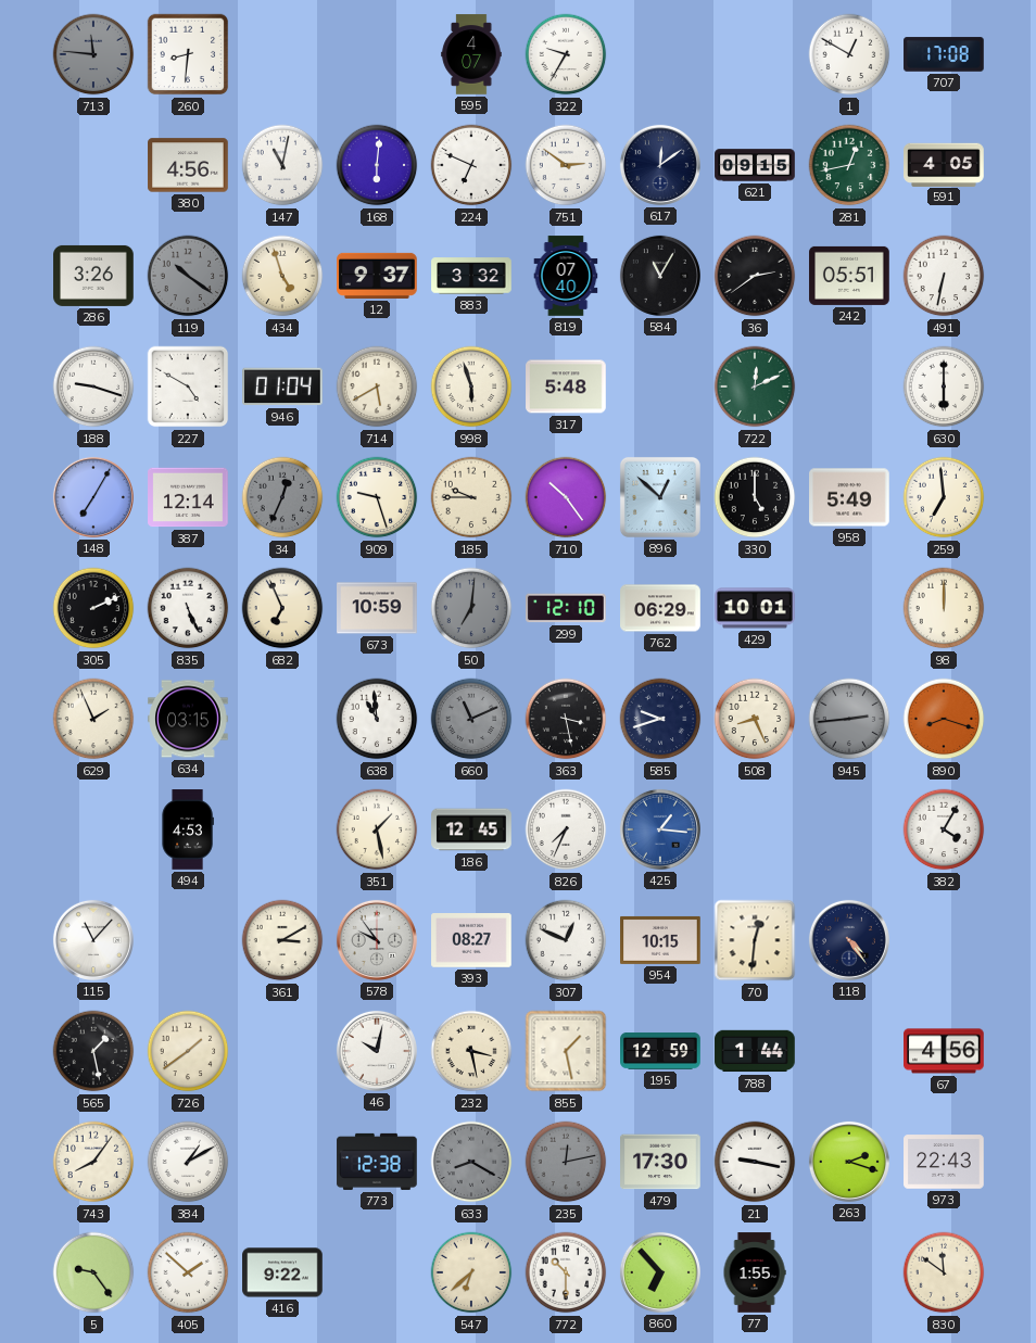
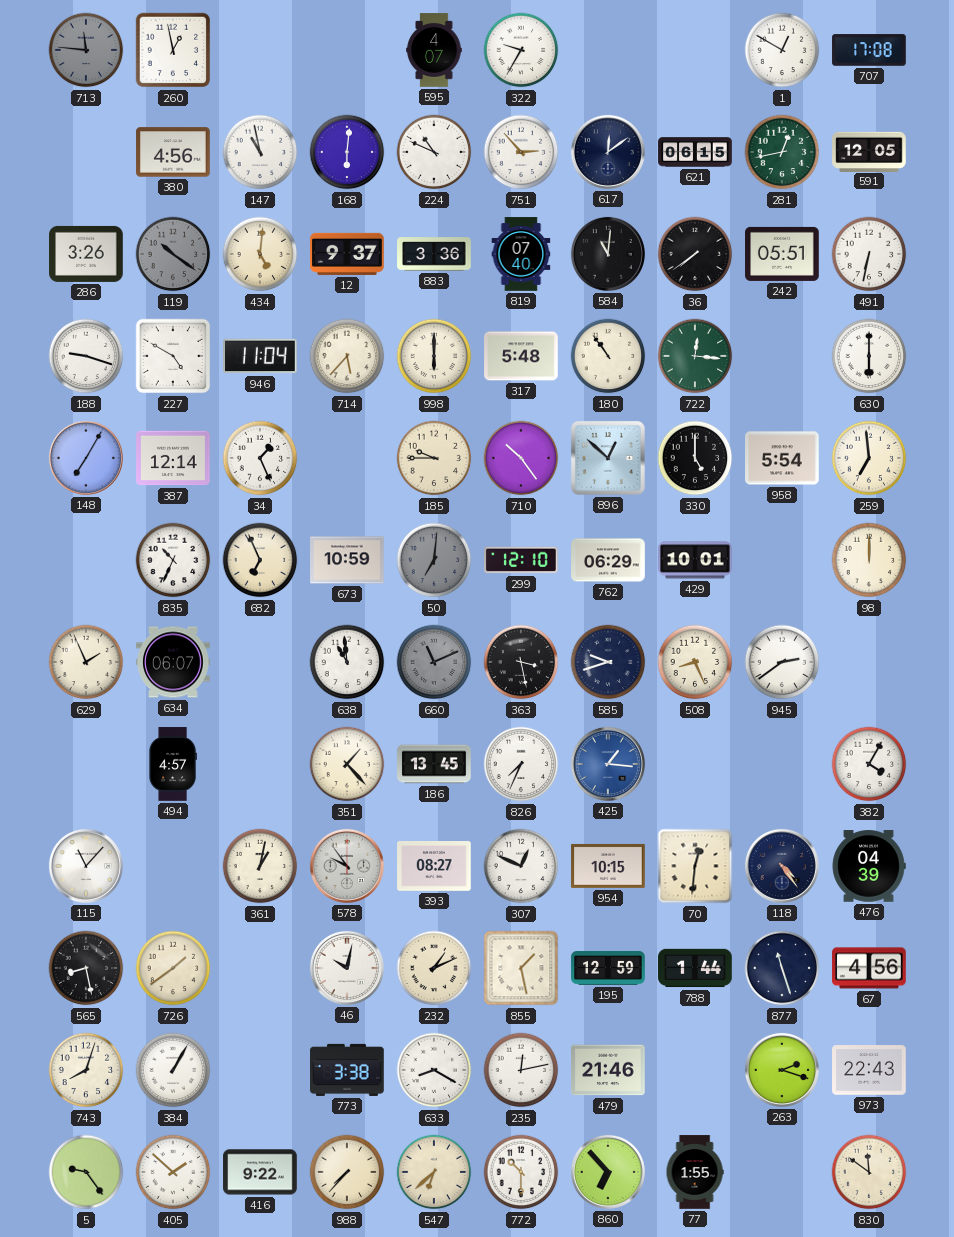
260: 8:31 -> 12:58
147: 11:02 -> 10:58
224: 6:49 -> 10:49
751: 2:51 -> 2:53
621: 09:15 -> 06:15
591: 4:05 -> 12:05
434: 4:57 -> 5:01
883: 3:32 -> 3:36
584: 11:05 -> 11:01
36: 2:39 -> 7:39
946: 01:04 -> 11:04
714: 5:40 -> 5:37
998: 5:57 -> 6:00
180: none -> 10:54
722: 12:11 -> 12:16
34: 12:34 -> 1:26
34 dial: grey -> white
909: 9:27 -> none
958: 5:49 -> 5:54
305: 2:11 -> none
835: 5:26 -> 10:34
634: 03:15 -> 06:07
945: 2:44 -> 2:39
945 dial: grey -> white
890: 8:18 -> none
494: 4:53 -> 4:57
351: 1:28 -> 1:23
186: 12:45 -> 13:45
361: 3:10 -> 1:02
476: none -> 04:39
565: 1:28 -> 8:28
232: 3:28 -> 1:11
877: none -> 11:27
743: 8:06 -> 8:03
384: 1:10 -> 1:05
773: 12:38 -> 3:38
633 dial: grey -> white
235 dial: grey -> white
479: 17:30 -> 21:46
21: 9:17 -> none
988: none -> 7:37
